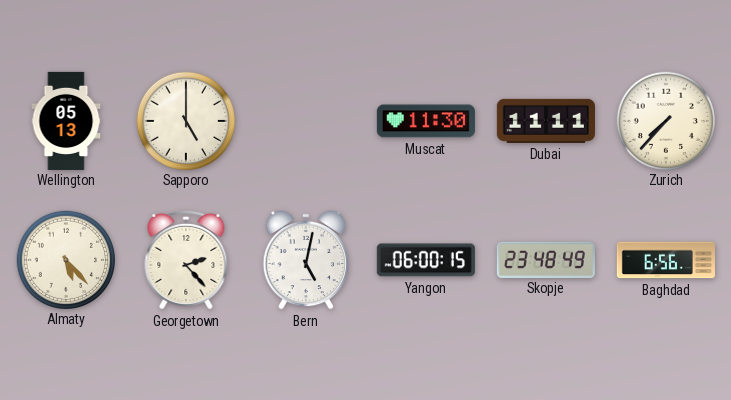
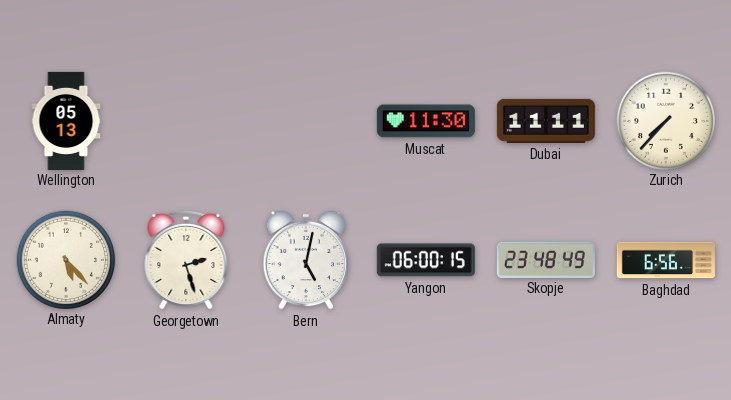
Sapporo: 5:00 -> none
Georgetown: 2:23 -> 2:27
